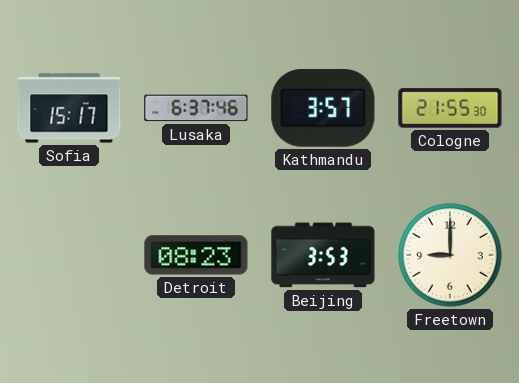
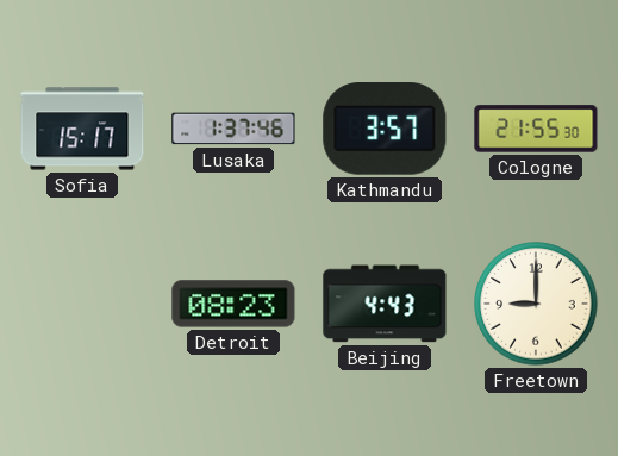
Lusaka: 6:37 -> 1:37
Beijing: 3:53 -> 4:43
